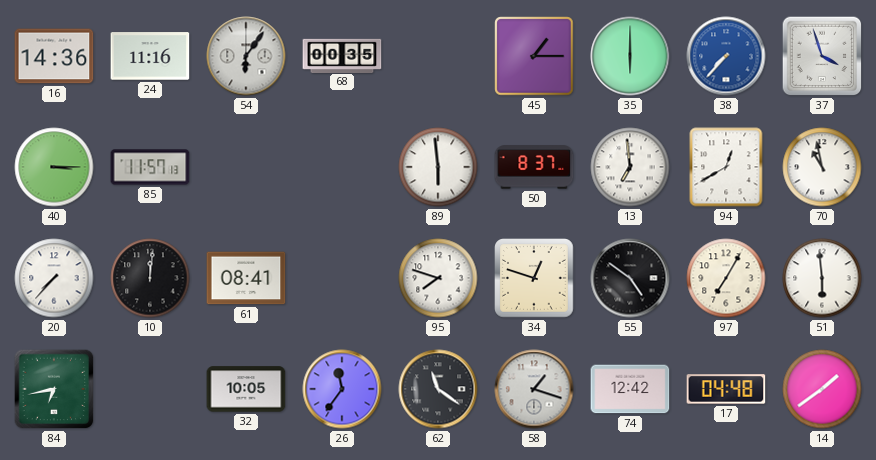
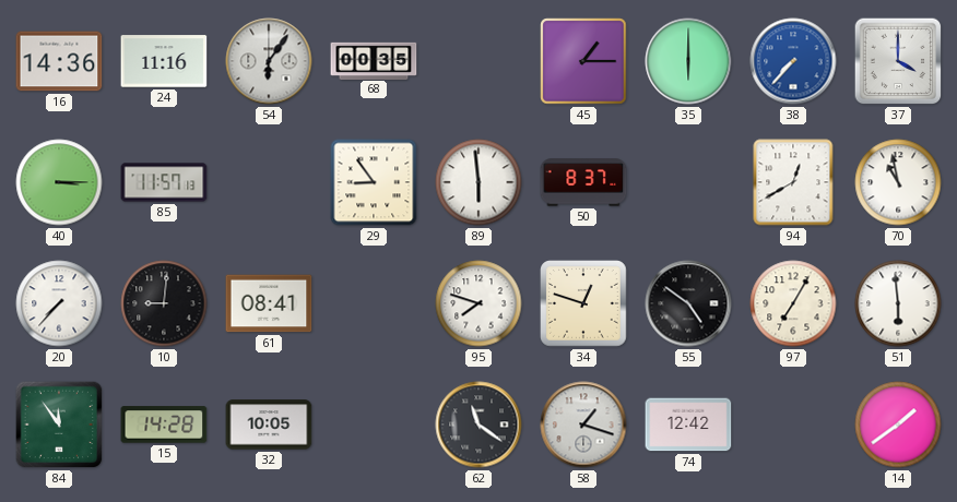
37: 3:57 -> 4:00
29: none -> 8:54
13: 6:59 -> none
10: 12:01 -> 9:01
84: 6:43 -> 11:54
15: none -> 14:28
26: 11:36 -> none
17: 04:48 -> none
